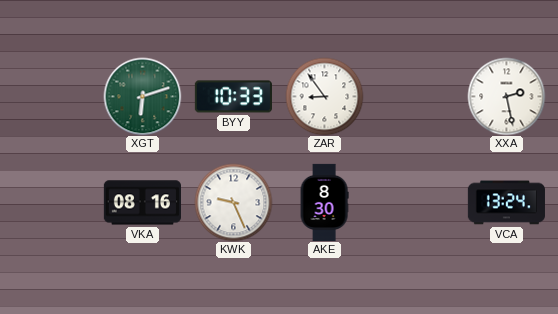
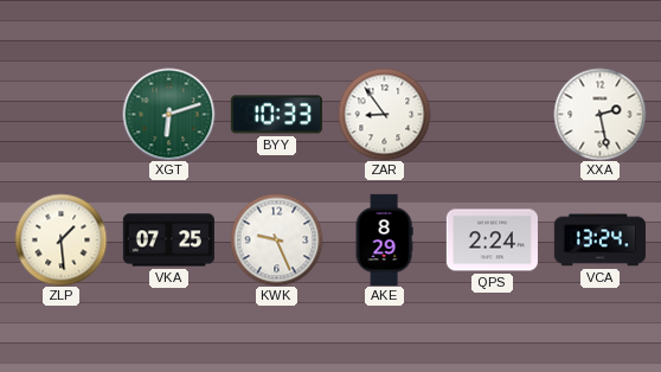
ZLP: none -> 1:29
VKA: 08:16 -> 07:25
AKE: 8:30 -> 8:29
QPS: none -> 2:24
